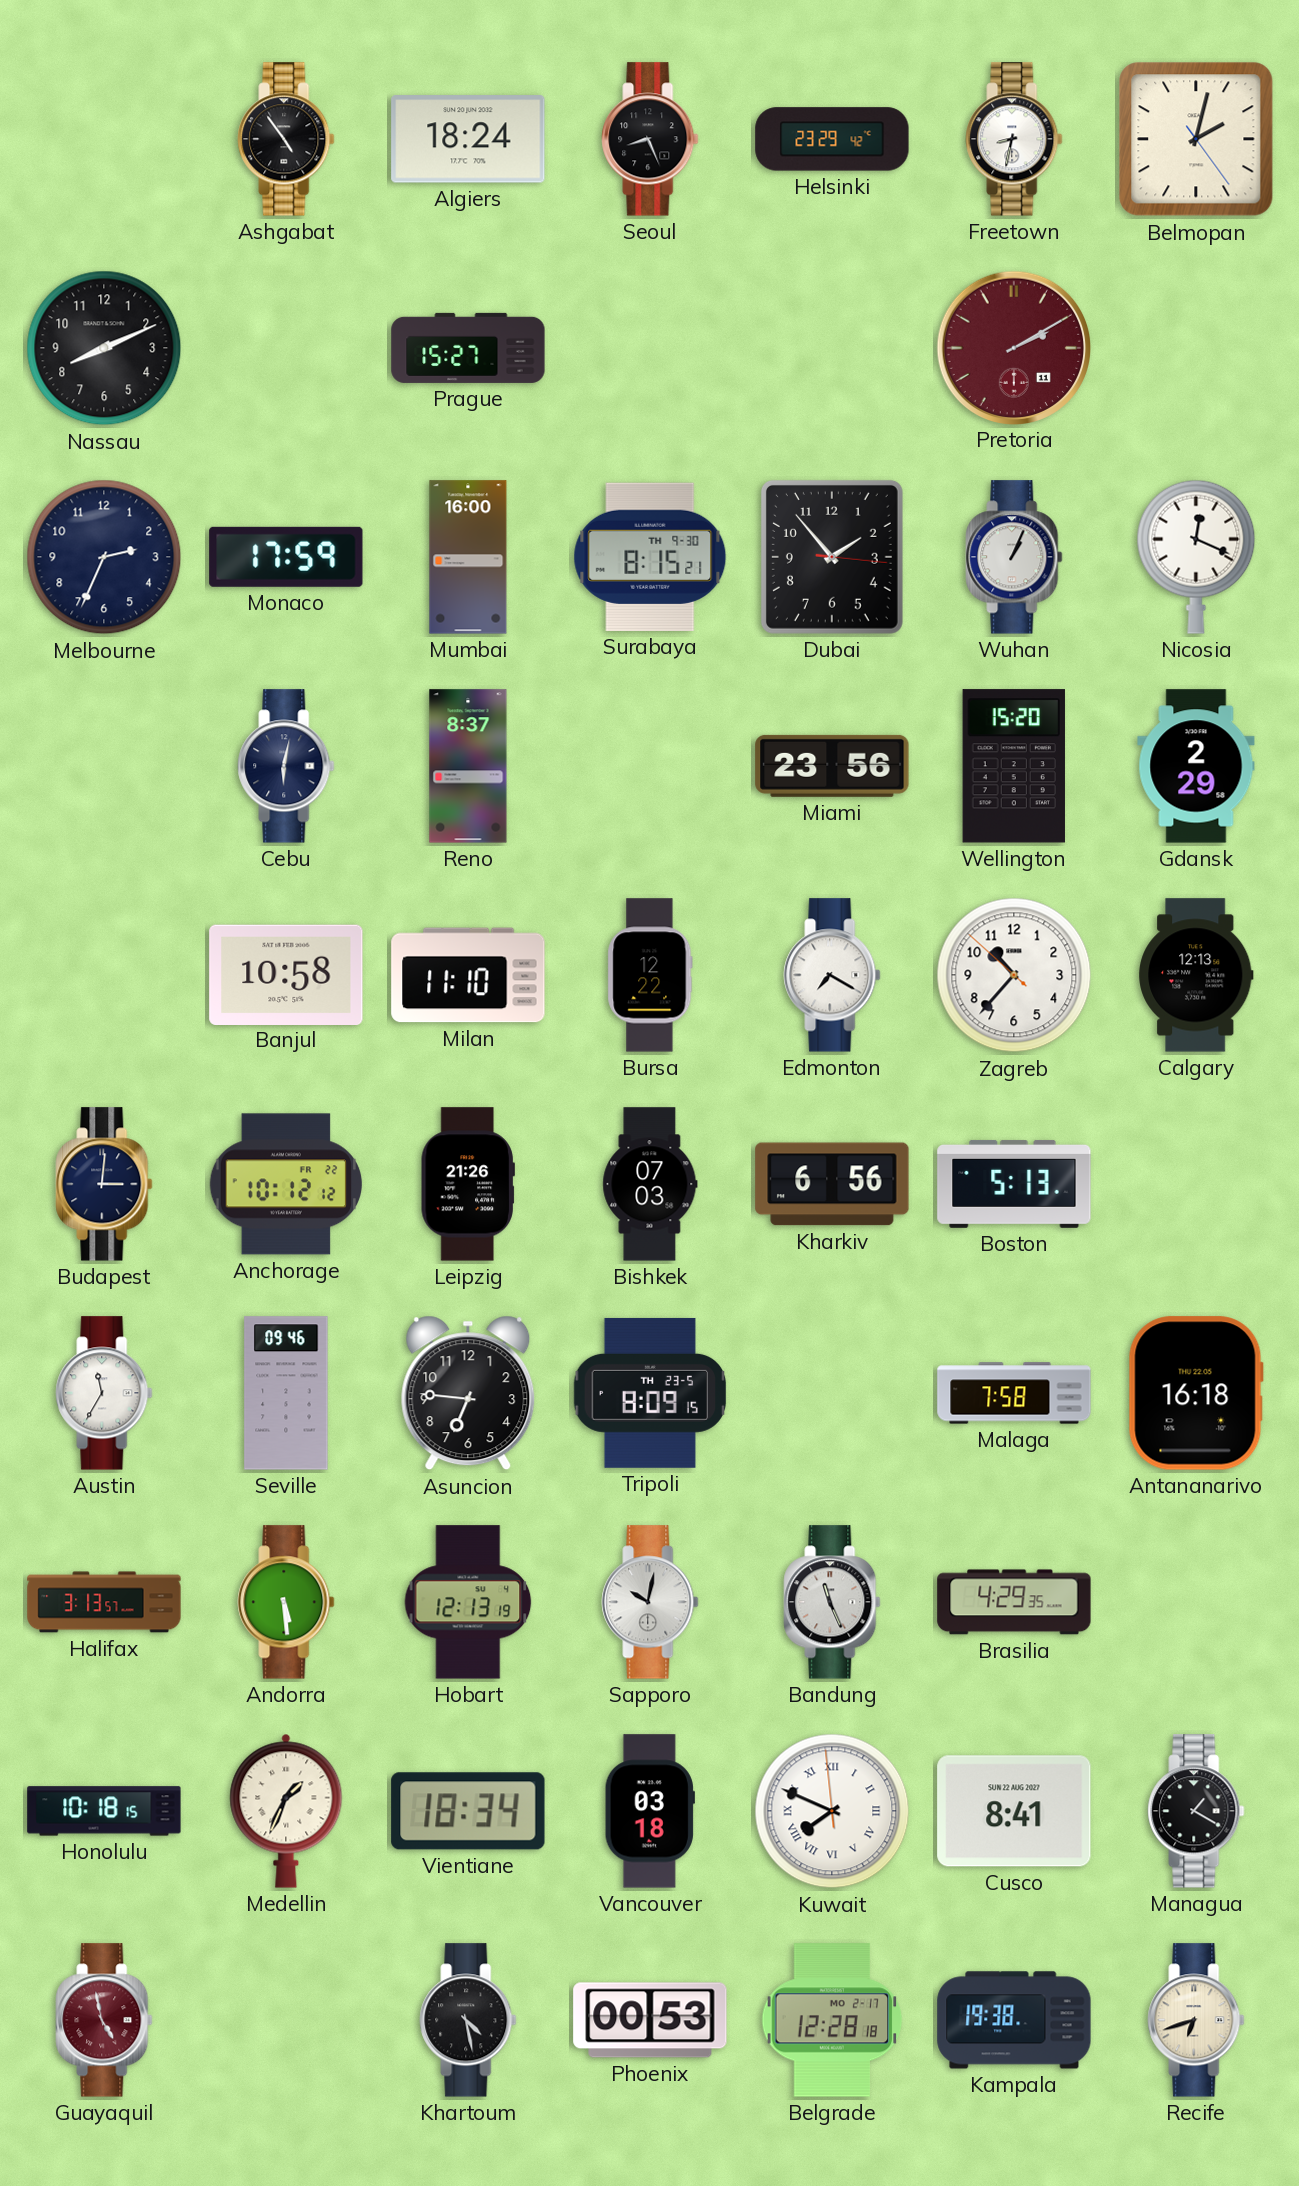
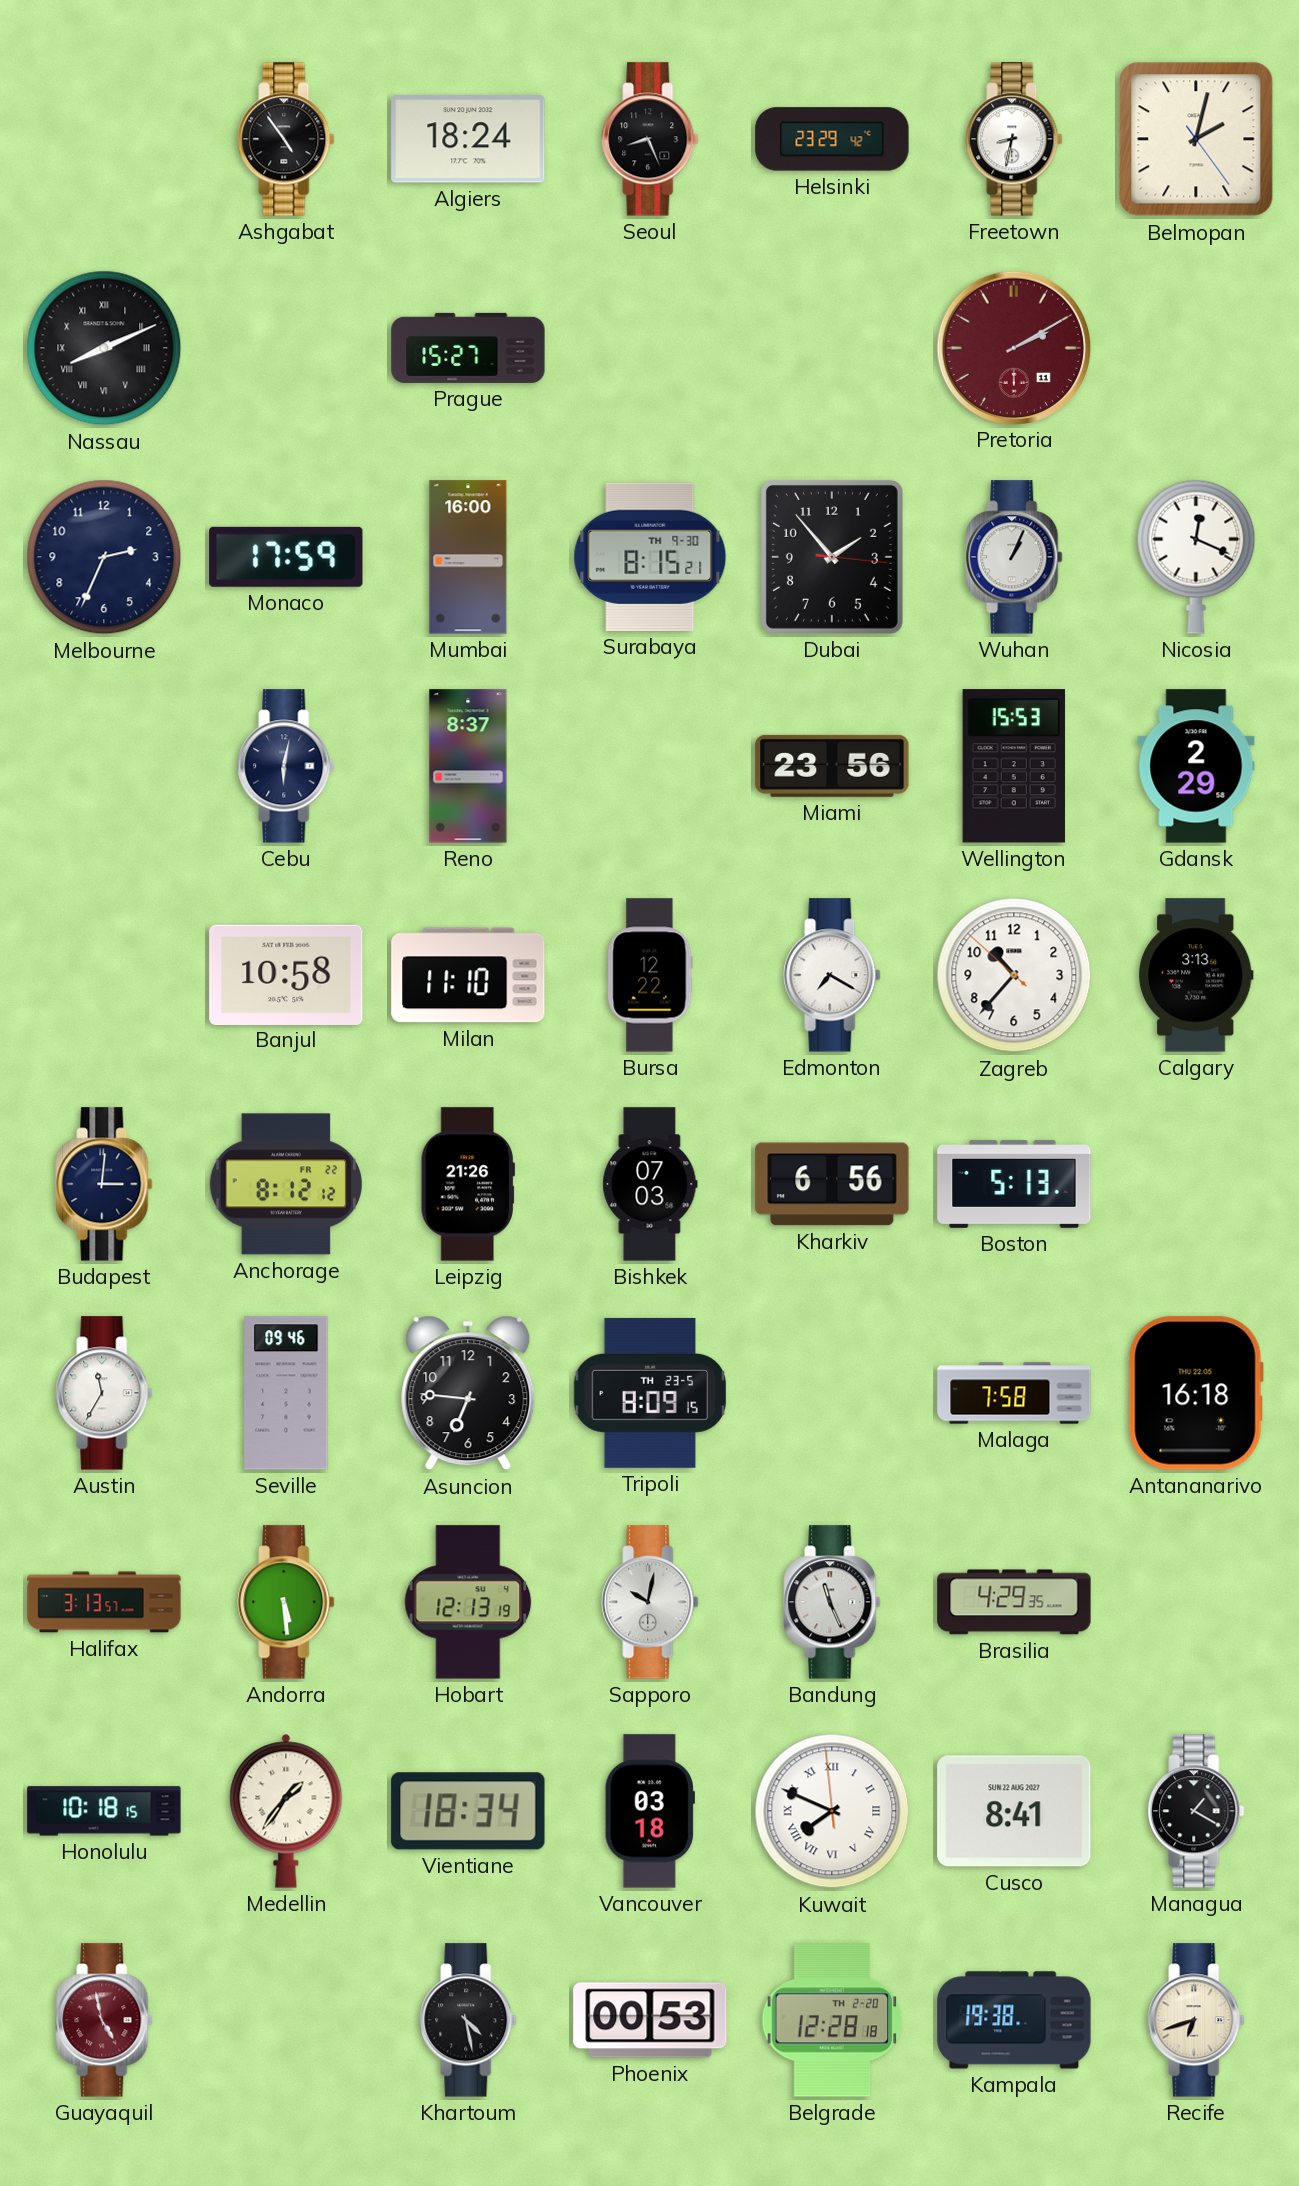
Nassau numerals: Arabic -> Roman
Wellington: 15:20 -> 15:53
Calgary: 12:13 -> 3:13
Anchorage: 10:12 -> 8:12
Medellin: 1:34 -> 1:36
Belgrade date: MO 2-17 -> TH 2-20
